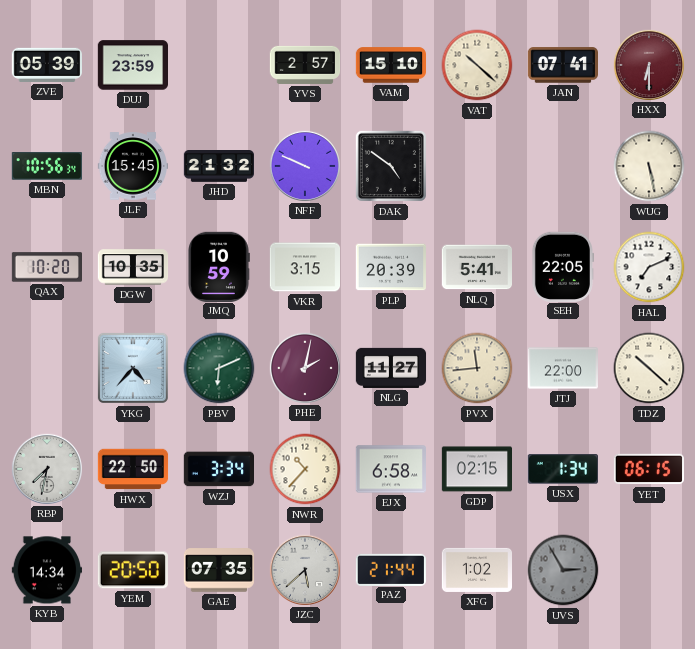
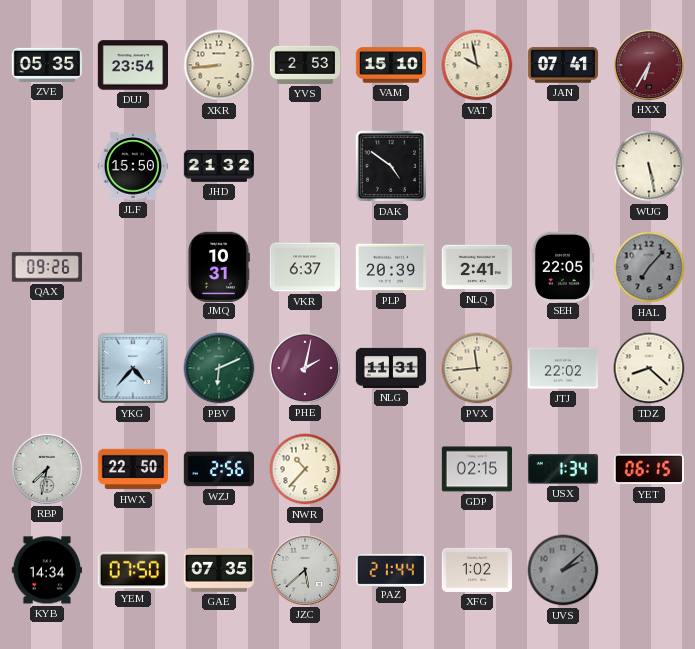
ZVE: 05:39 -> 05:35
DUJ: 23:59 -> 23:54
XKR: none -> 8:44
YVS: 2:57 -> 2:53
VAT: 10:22 -> 9:58
HXX: 6:30 -> 6:35
MBN: 10:56 -> none
JLF: 15:45 -> 15:50
NFF: 9:49 -> none
QAX: 10:20 -> 09:26
DGW: 10:35 -> none
JMQ: 10:59 -> 10:31
VKR: 3:15 -> 6:37
NLQ: 5:41 -> 2:41
HAL: 7:11 -> 7:07
HAL dial: white -> grey
NLG: 11:27 -> 11:31
JTJ: 22:00 -> 22:02
TDZ: 10:22 -> 8:22
WZJ: 3:34 -> 2:56
EJX: 6:58 -> none
YEM: 20:50 -> 07:50
UVS: 2:55 -> 2:08
